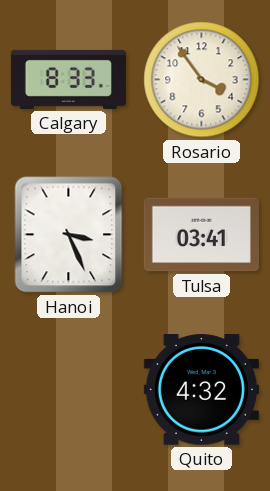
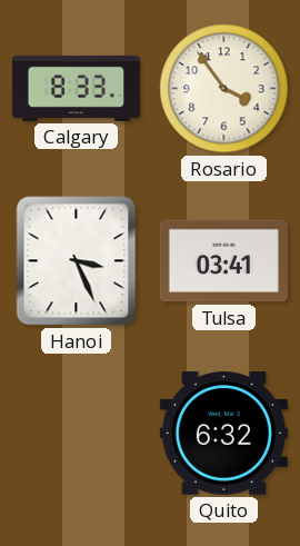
Quito: 4:32 -> 6:32
